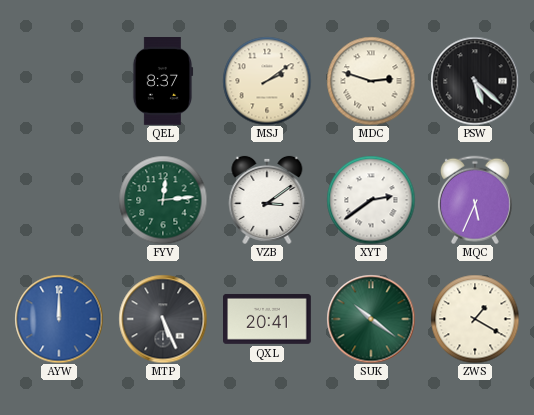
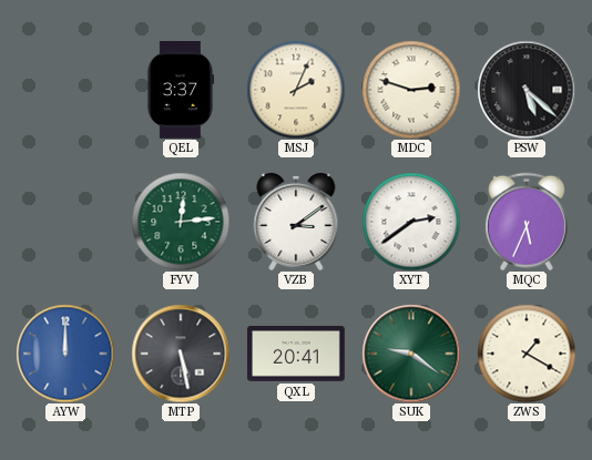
QEL: 8:37 -> 3:37
MSJ: 2:09 -> 2:04
MTP: 5:26 -> 5:28
SUK: 10:21 -> 9:21
